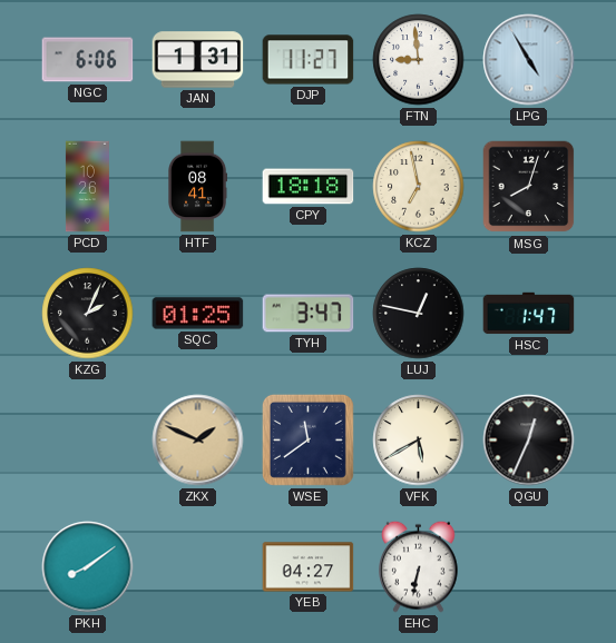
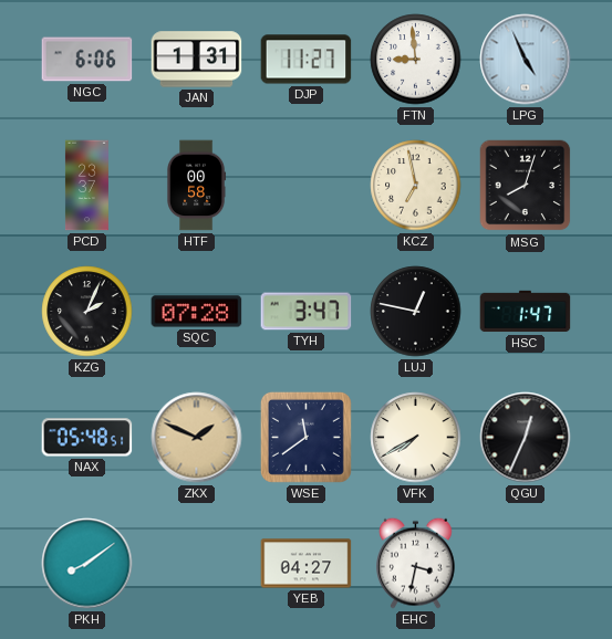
LPG: 4:55 -> 4:56
PCD: 10:26 -> 23:37
HTF: 08:41 -> 00:58
CPY: 18:18 -> none
SQC: 01:25 -> 07:28
NAX: none -> 05:48
VFK: 5:40 -> 7:40
EHC: 6:32 -> 3:32
